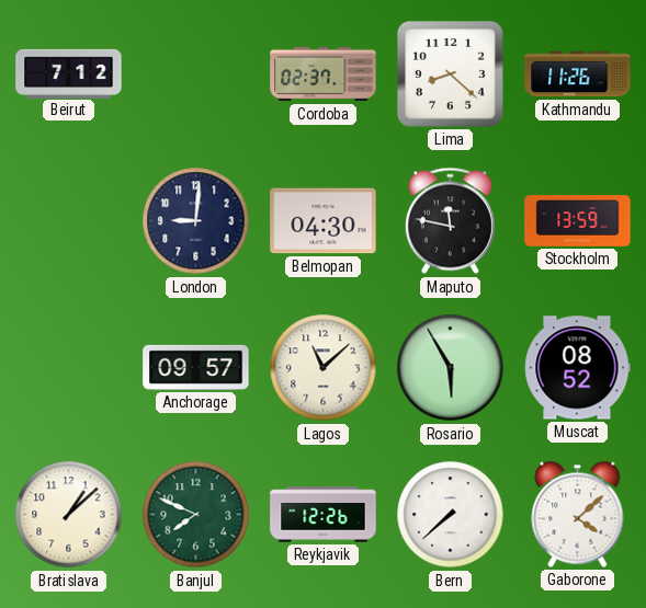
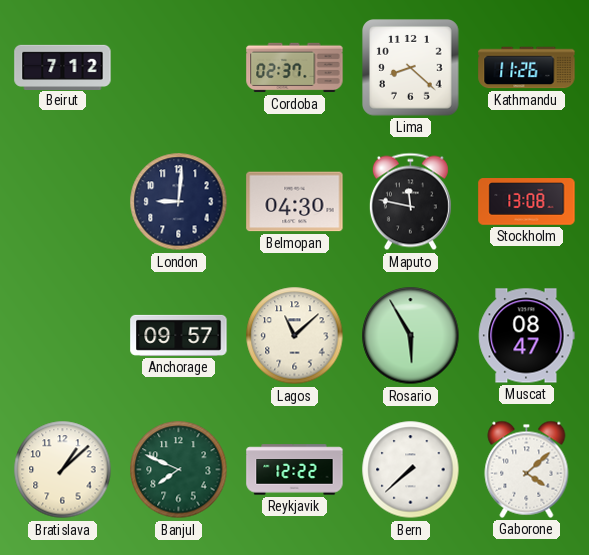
Stockholm: 13:59 -> 13:08
Muscat: 08:52 -> 08:47
Reykjavik: 12:26 -> 12:22
